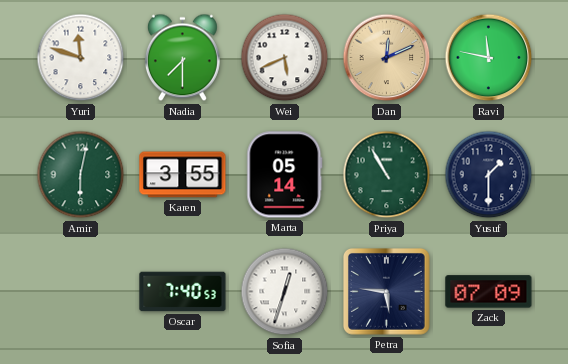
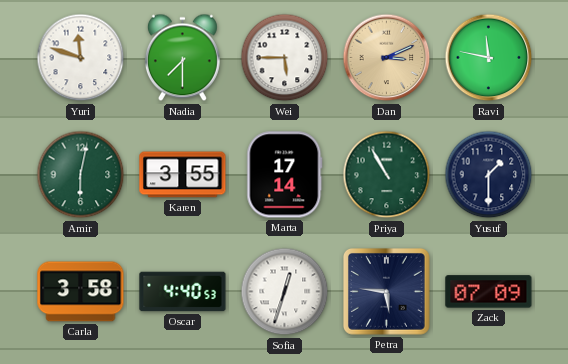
Wei: 5:41 -> 5:45
Dan: 12:11 -> 3:11
Marta: 05:14 -> 17:14
Carla: none -> 3:58
Oscar: 7:40 -> 4:40
